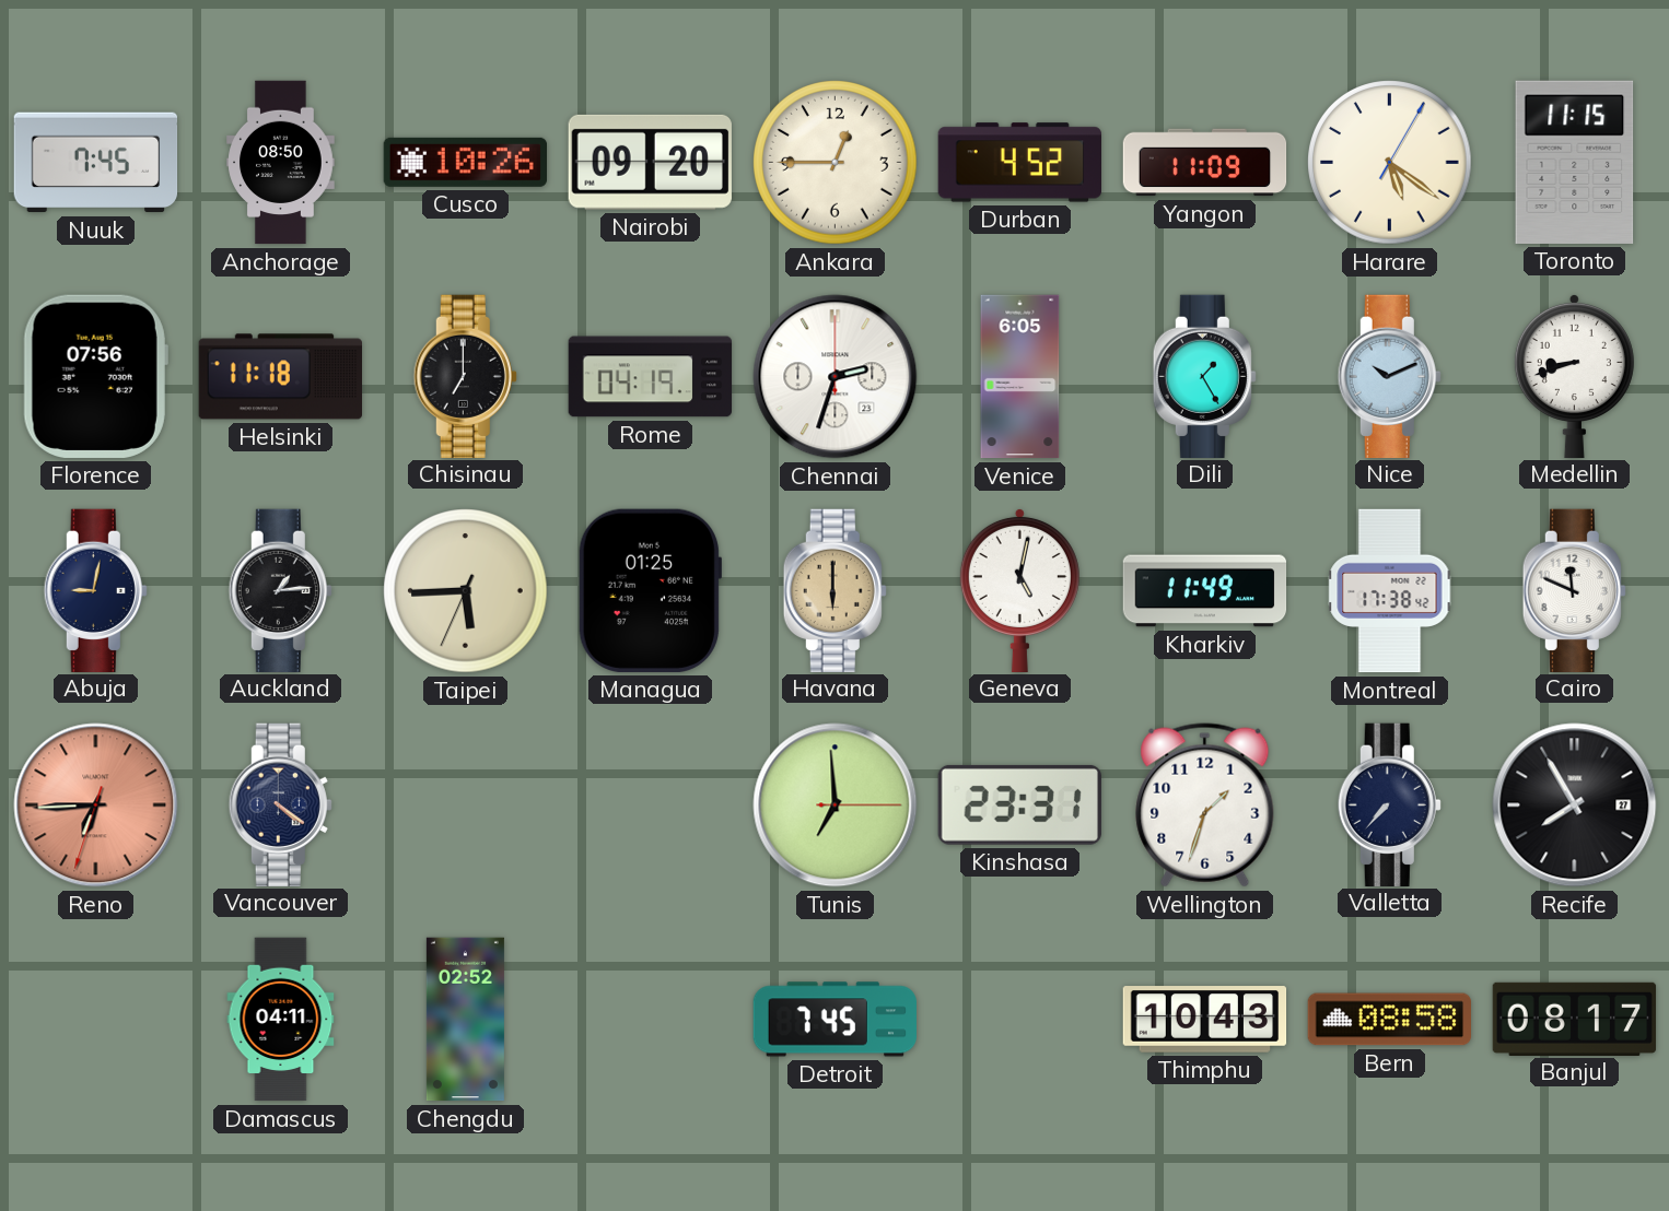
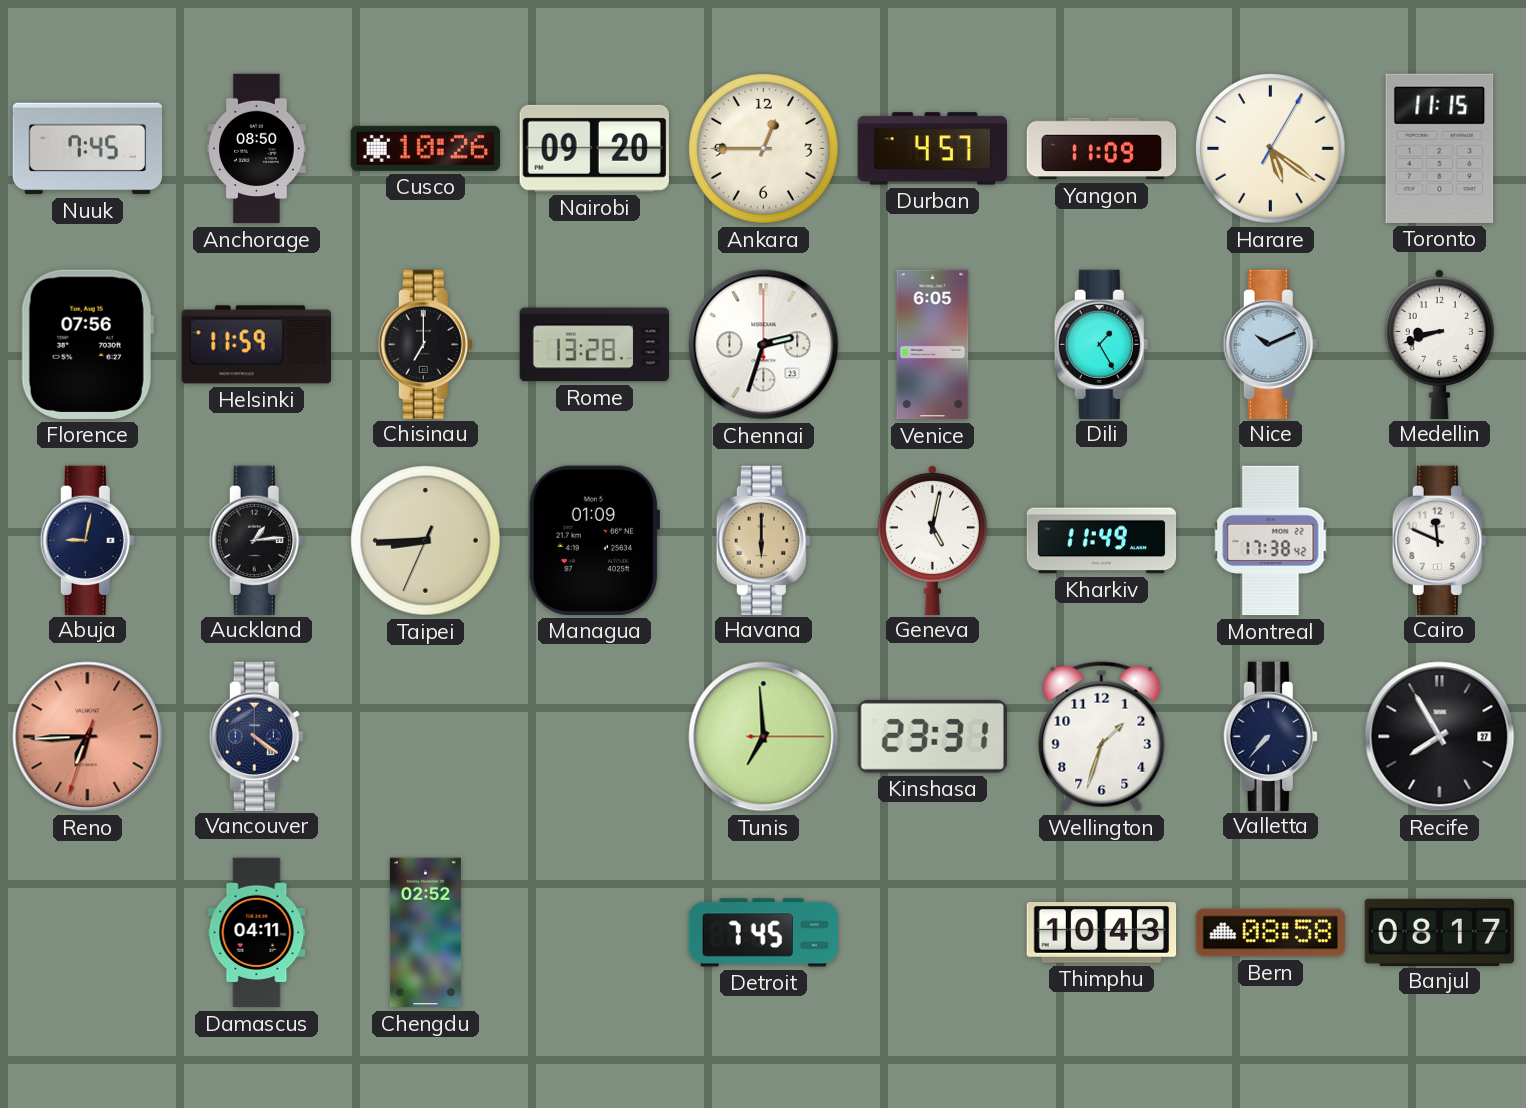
Durban: 4:52 -> 4:57
Helsinki: 11:18 -> 11:59
Rome: 04:19 -> 13:28
Taipei: 5:44 -> 8:44
Managua: 01:25 -> 01:09
